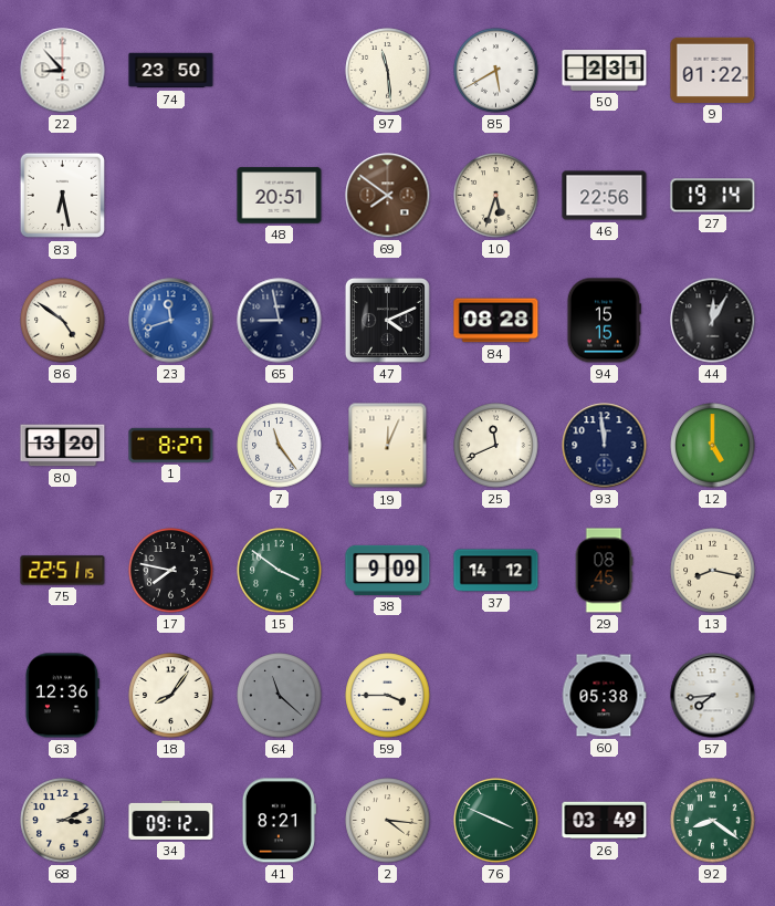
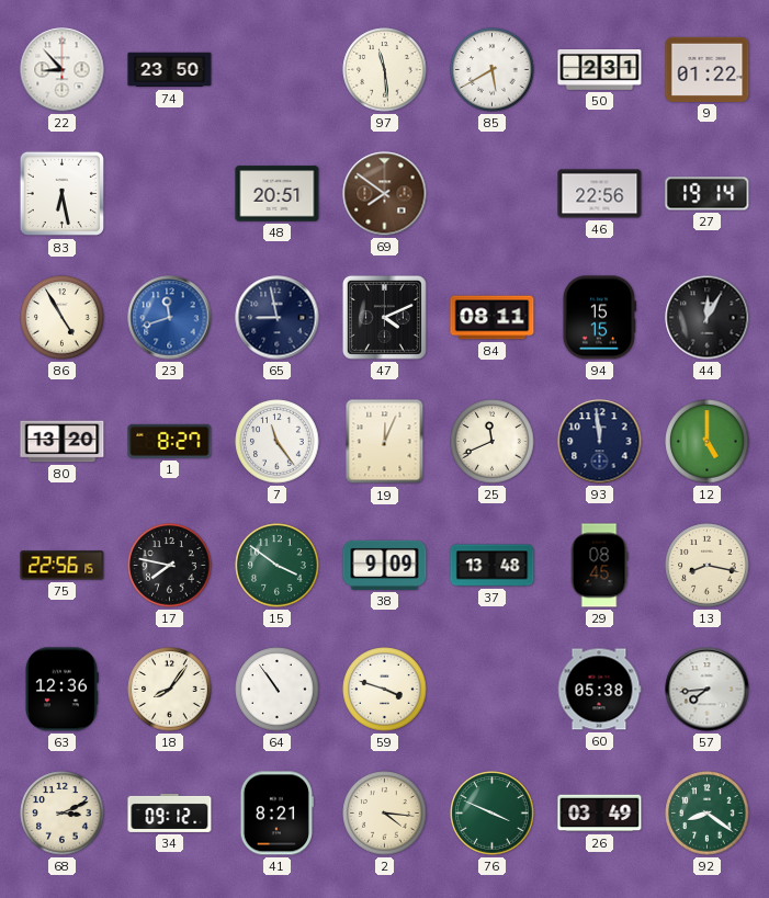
10: 5:33 -> none
86: 4:51 -> 4:55
84: 08:28 -> 08:11
75: 22:51 -> 22:56
37: 14:12 -> 13:48
64: 11:22 -> 10:54
64 dial: grey -> white
59: 3:45 -> 3:48
